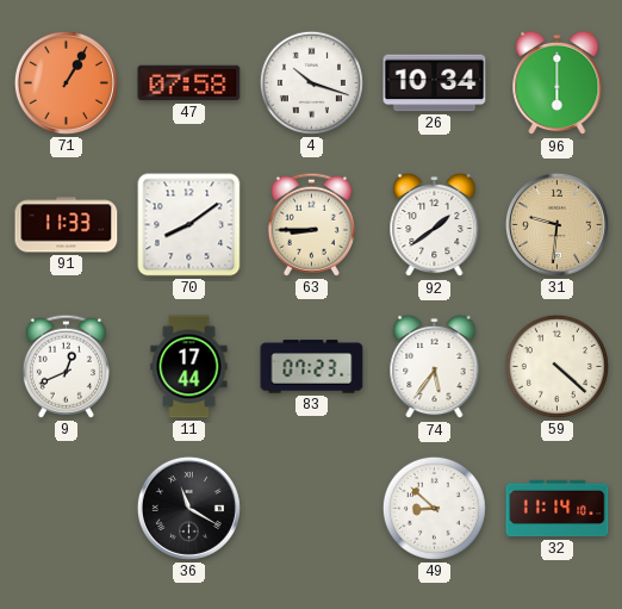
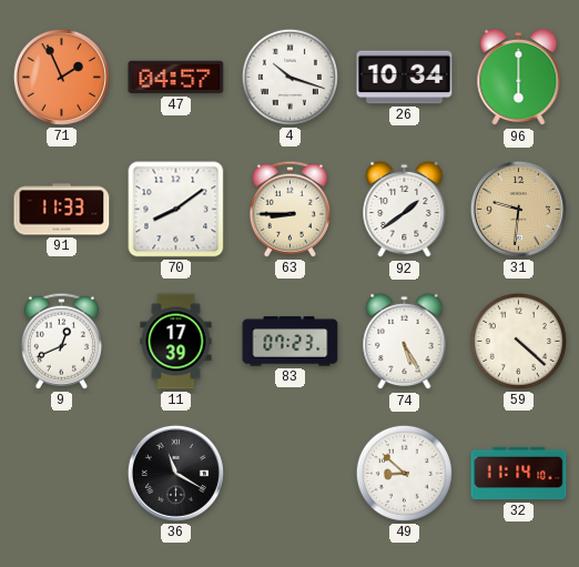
71: 1:05 -> 1:56
47: 07:58 -> 04:57
11: 17:44 -> 17:39
74: 5:36 -> 5:25
